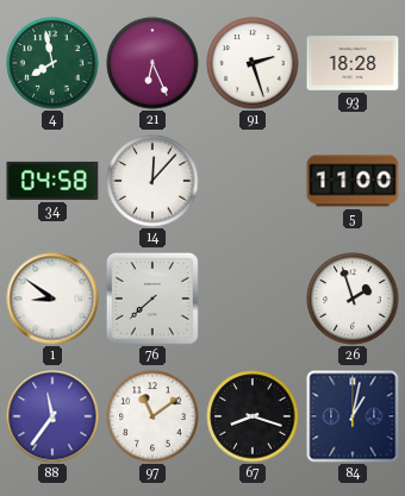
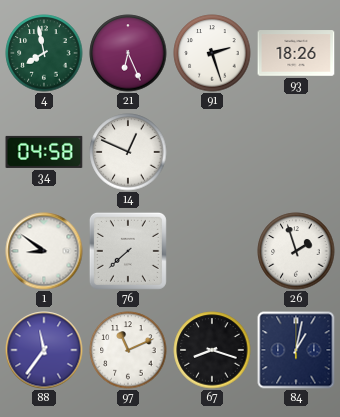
93: 18:28 -> 18:26
14: 12:07 -> 12:49
5: 11:00 -> none
97: 11:09 -> 11:11
